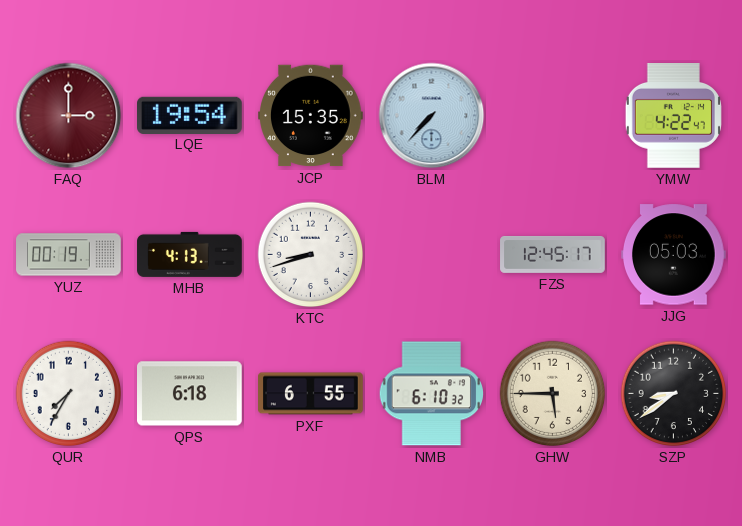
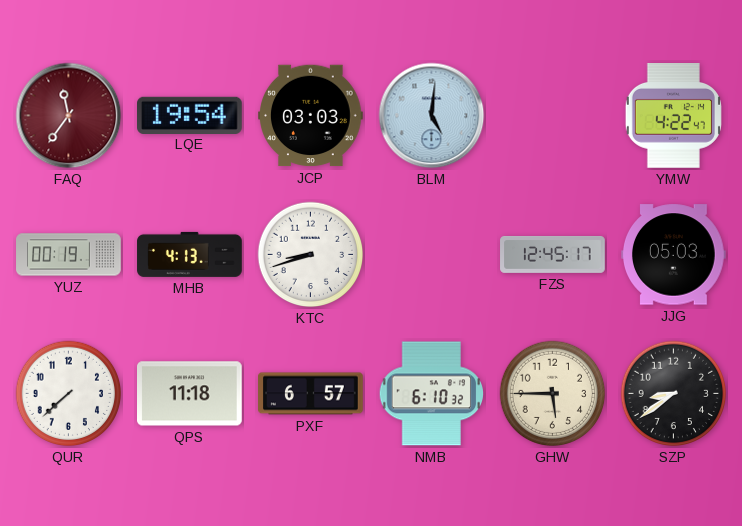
FAQ: 3:00 -> 11:36
JCP: 15:35 -> 03:03
BLM: 7:37 -> 5:01
QUR: 7:35 -> 7:38
QPS: 6:18 -> 11:18
PXF: 6:55 -> 6:57
